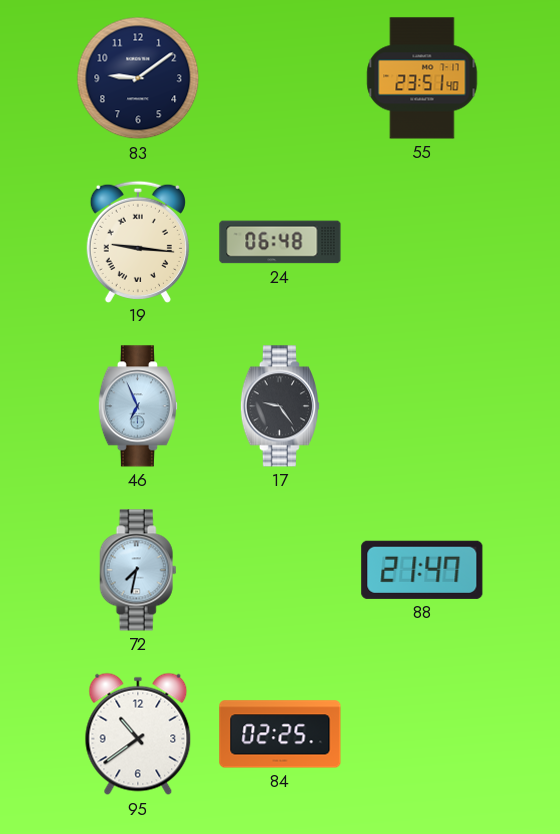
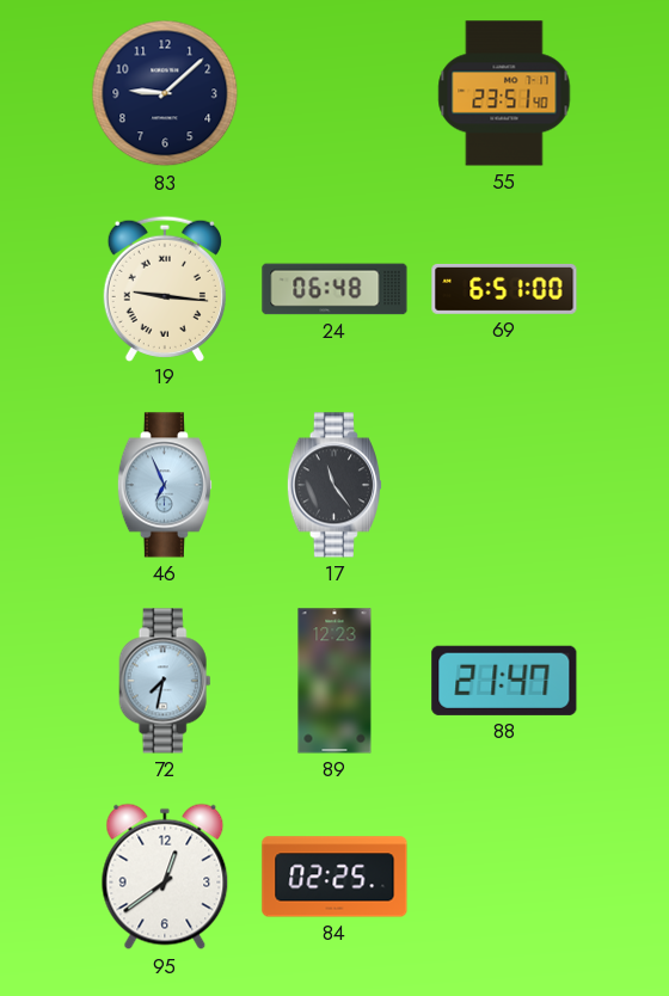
83: 9:09 -> 9:08
69: none -> 6:51
17: 9:24 -> 11:24
89: none -> 12:23
95: 10:39 -> 12:39
